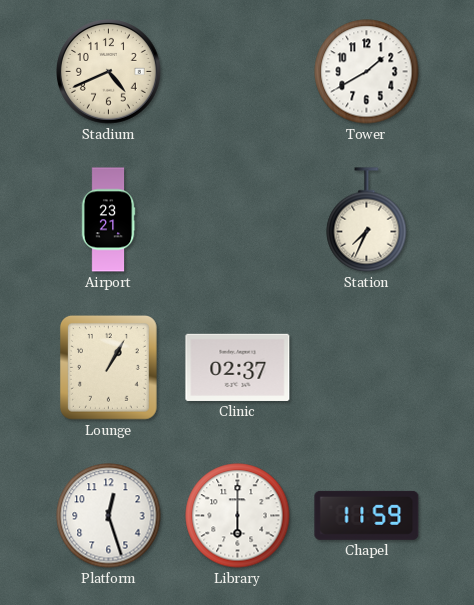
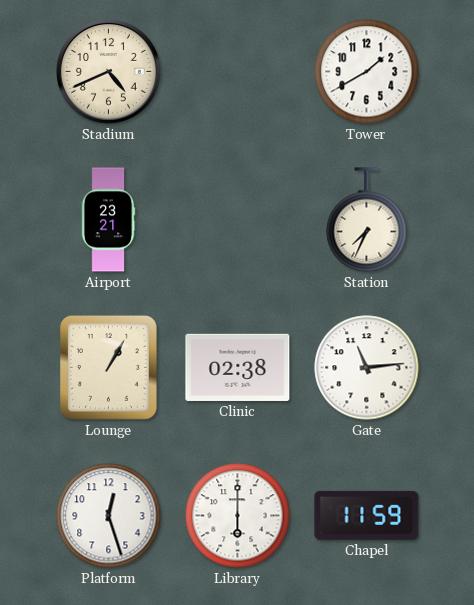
Clinic: 02:37 -> 02:38
Gate: none -> 11:14
